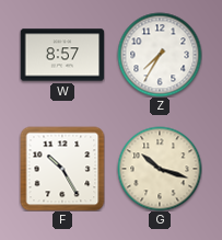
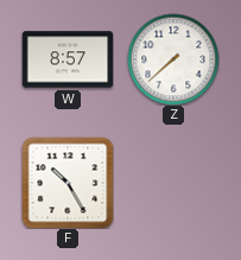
Z: 7:35 -> 7:38
G: 10:18 -> none
